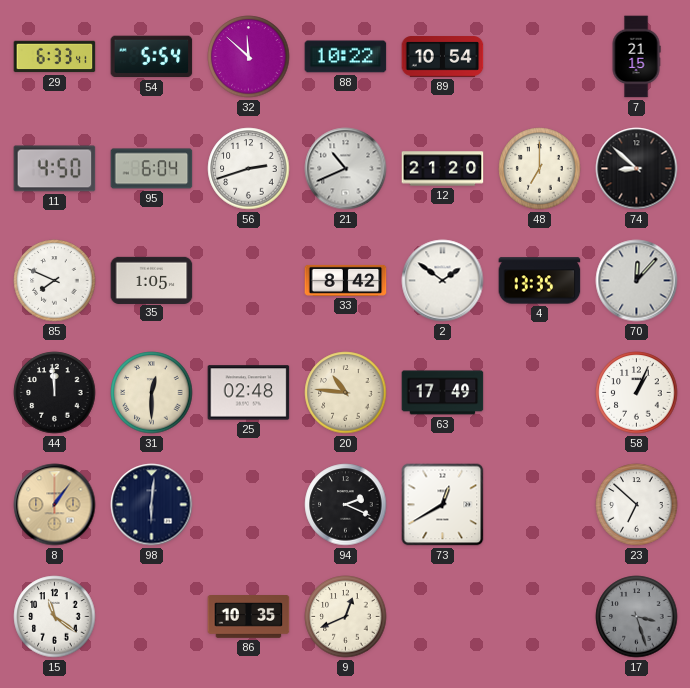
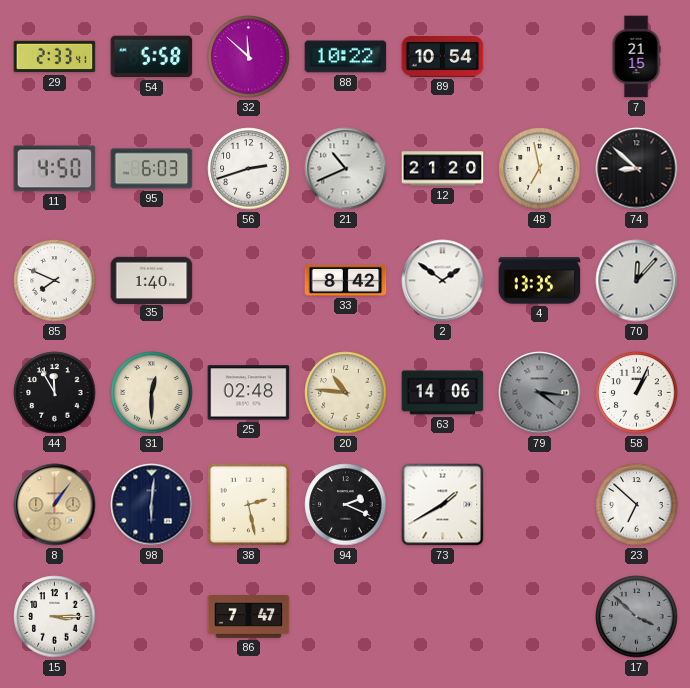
29: 6:33 -> 2:33
54: 5:54 -> 5:58
95: 6:04 -> 6:03
48: 7:00 -> 6:58
35: 1:05 -> 1:40
44: 11:59 -> 11:55
63: 17:49 -> 14:06
79: none -> 4:16
38: none -> 2:28
73: 12:40 -> 1:40
15: 11:21 -> 3:15
86: 10:35 -> 7:47
9: 12:41 -> none
17: 3:27 -> 3:52
